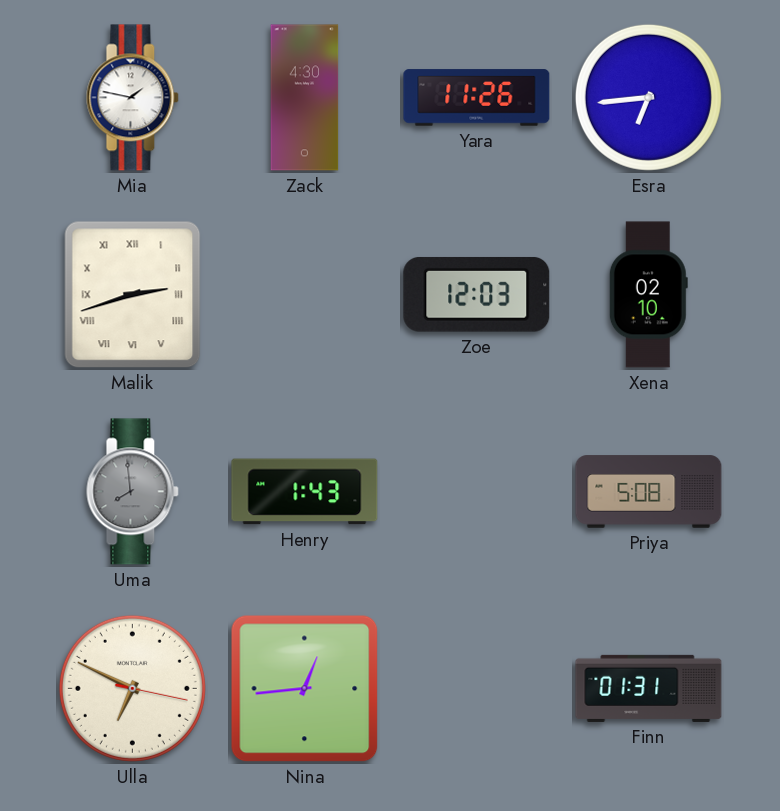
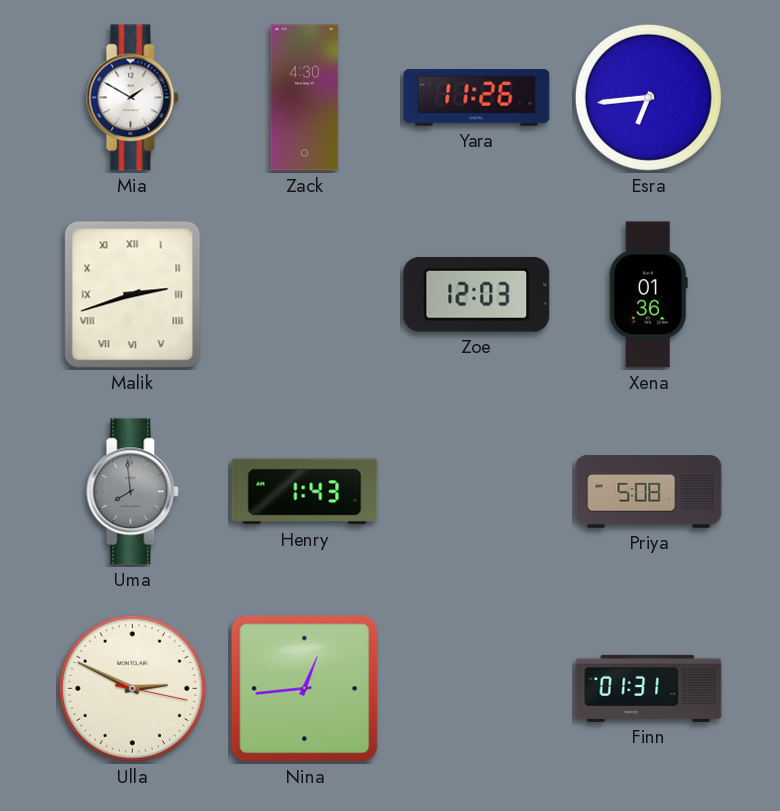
Mia: 1:47 -> 1:50
Xena: 02:10 -> 01:36
Ulla: 6:49 -> 2:49
